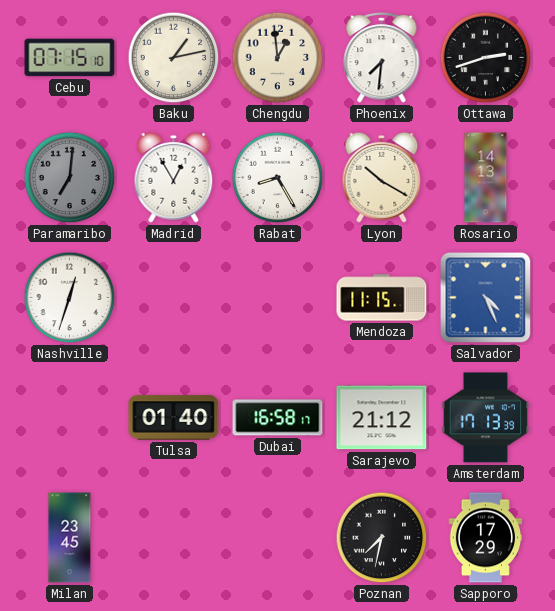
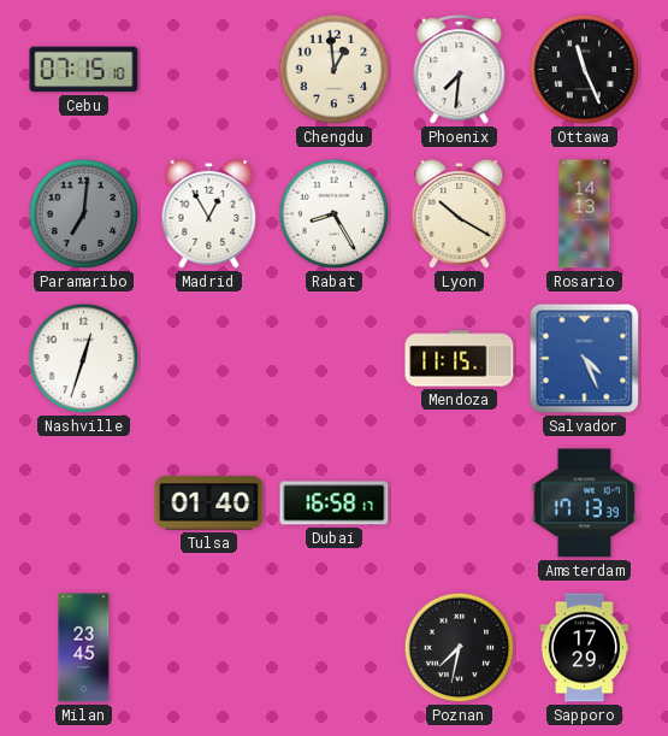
Baku: 1:13 -> none
Ottawa: 2:42 -> 11:26
Sarajevo: 21:12 -> none
